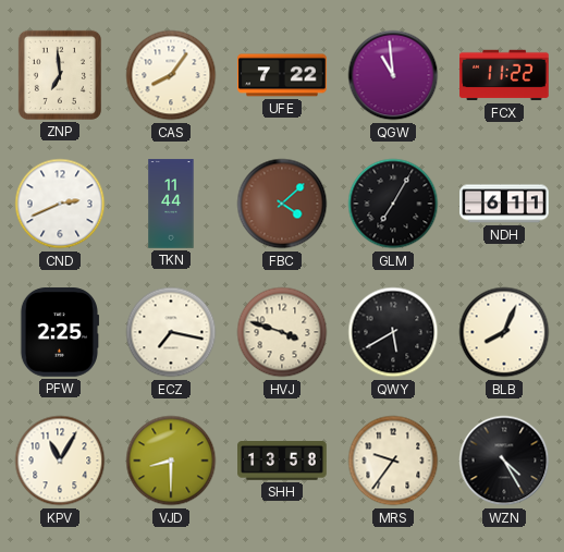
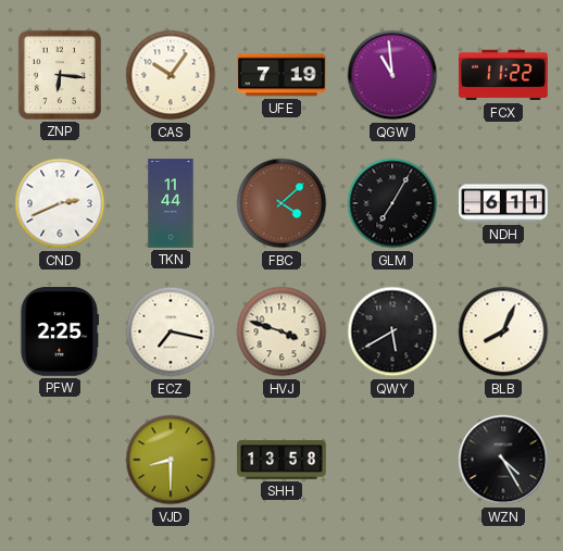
ZNP: 6:59 -> 6:16
CAS: 8:06 -> 10:06
UFE: 7:22 -> 7:19
KPV: 11:05 -> none
MRS: 9:36 -> none
